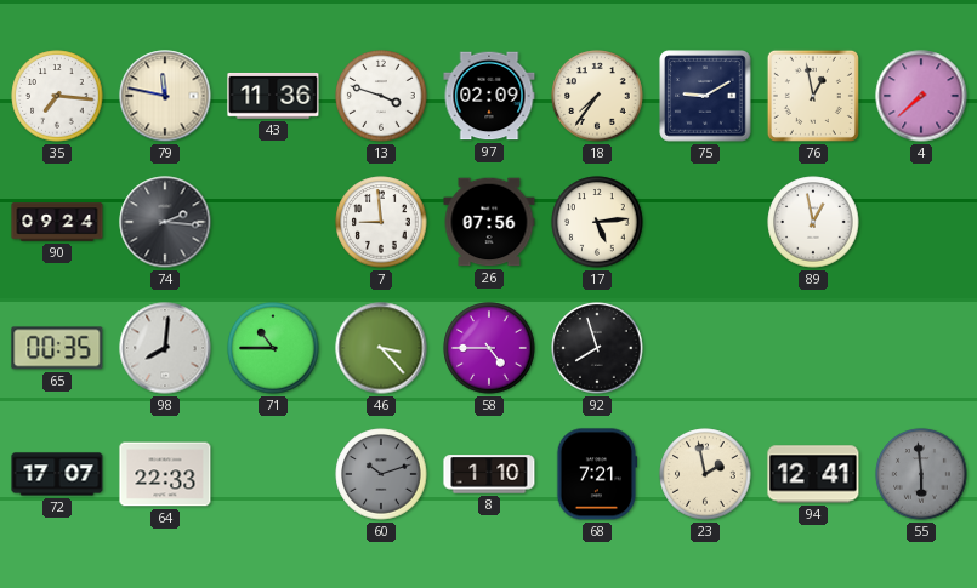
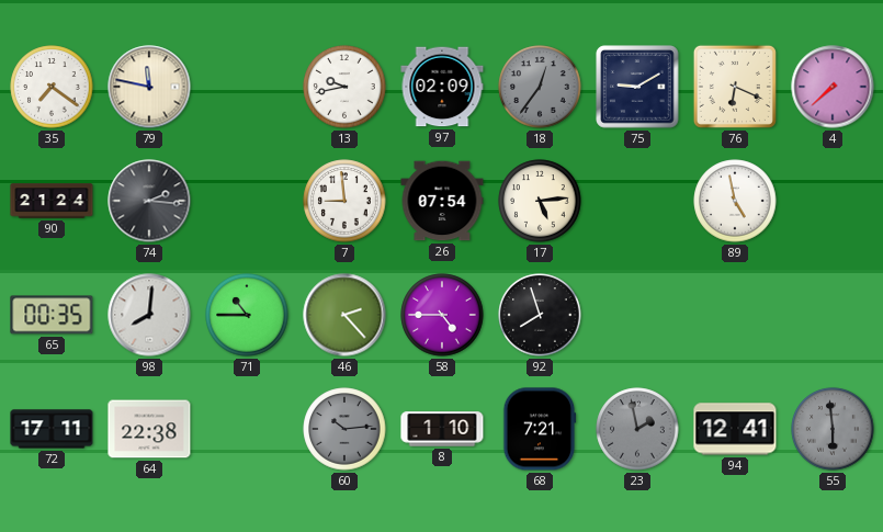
35: 7:16 -> 7:21
43: 11:36 -> none
13: 3:48 -> 9:43
18: 7:36 -> 12:36
18 dial: cream -> grey
76: 12:58 -> 6:19
90: 09:24 -> 21:24
26: 07:56 -> 07:54
89: 12:58 -> 4:58
46: 3:23 -> 2:23
72: 17:07 -> 17:11
64: 22:33 -> 22:38
60: 10:12 -> 10:14
23 dial: cream -> grey
